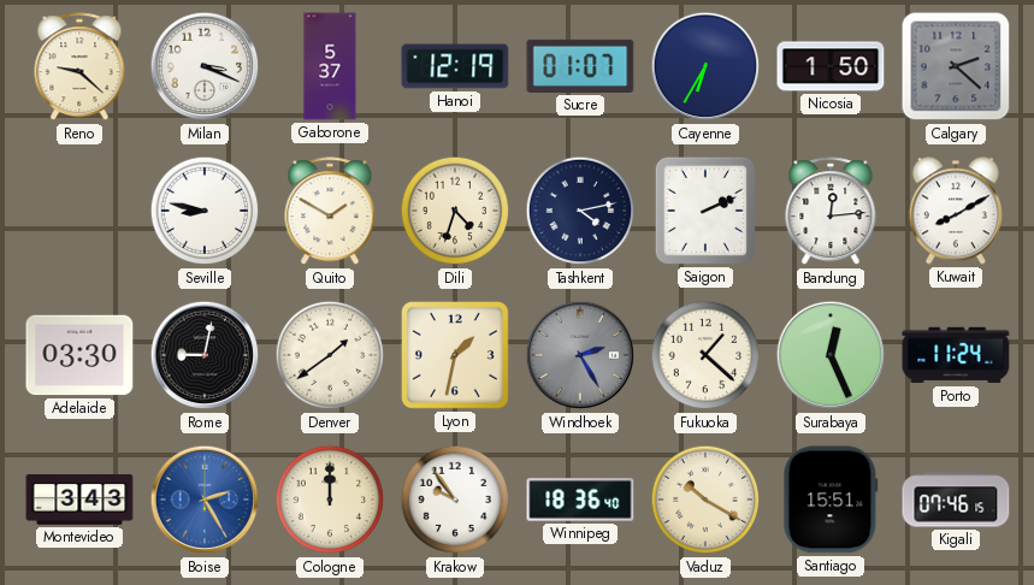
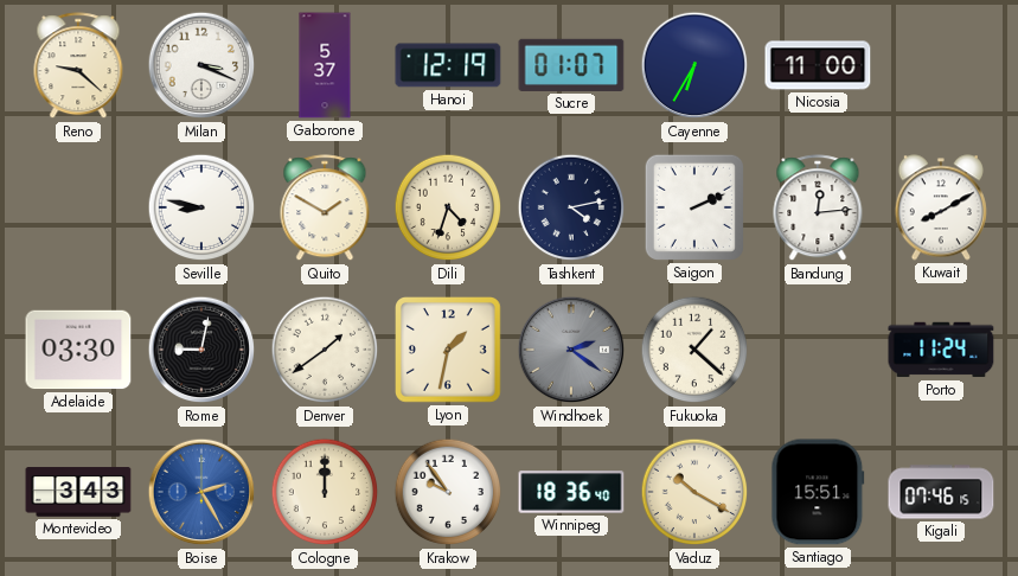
Nicosia: 1:50 -> 11:00
Calgary: 2:22 -> none
Windhoek: 2:25 -> 2:21
Surabaya: 12:26 -> none
